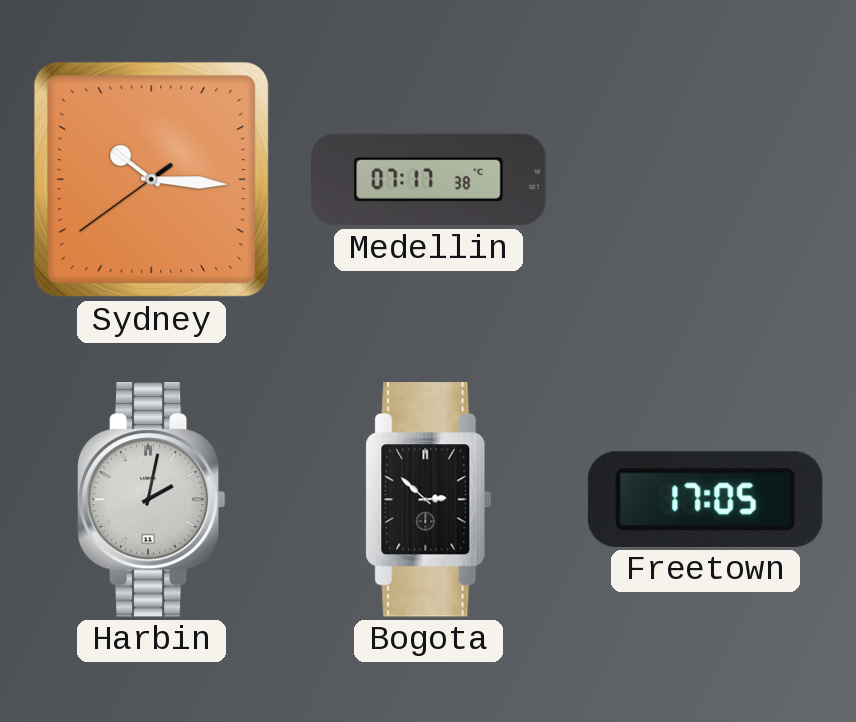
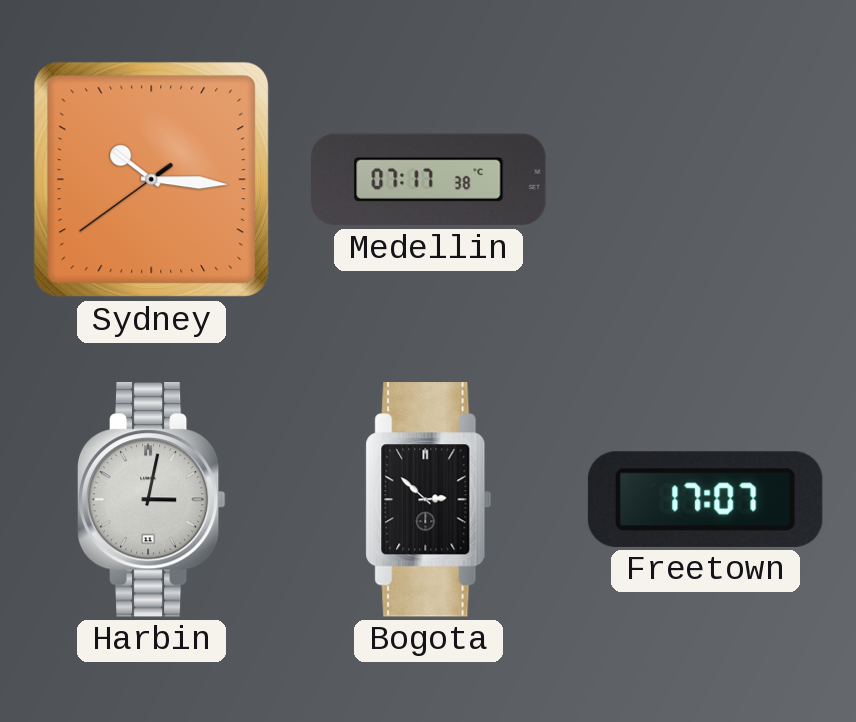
Harbin: 2:02 -> 3:02
Freetown: 17:05 -> 17:07
